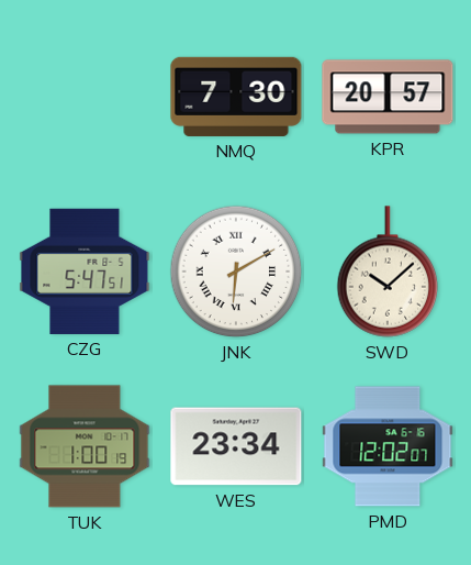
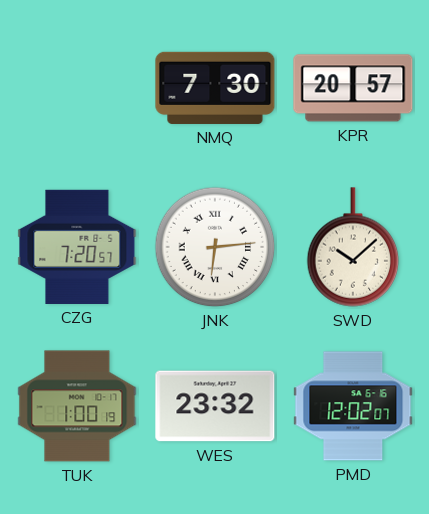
CZG: 5:47 -> 7:20
JNK: 6:10 -> 6:14
WES: 23:34 -> 23:32
